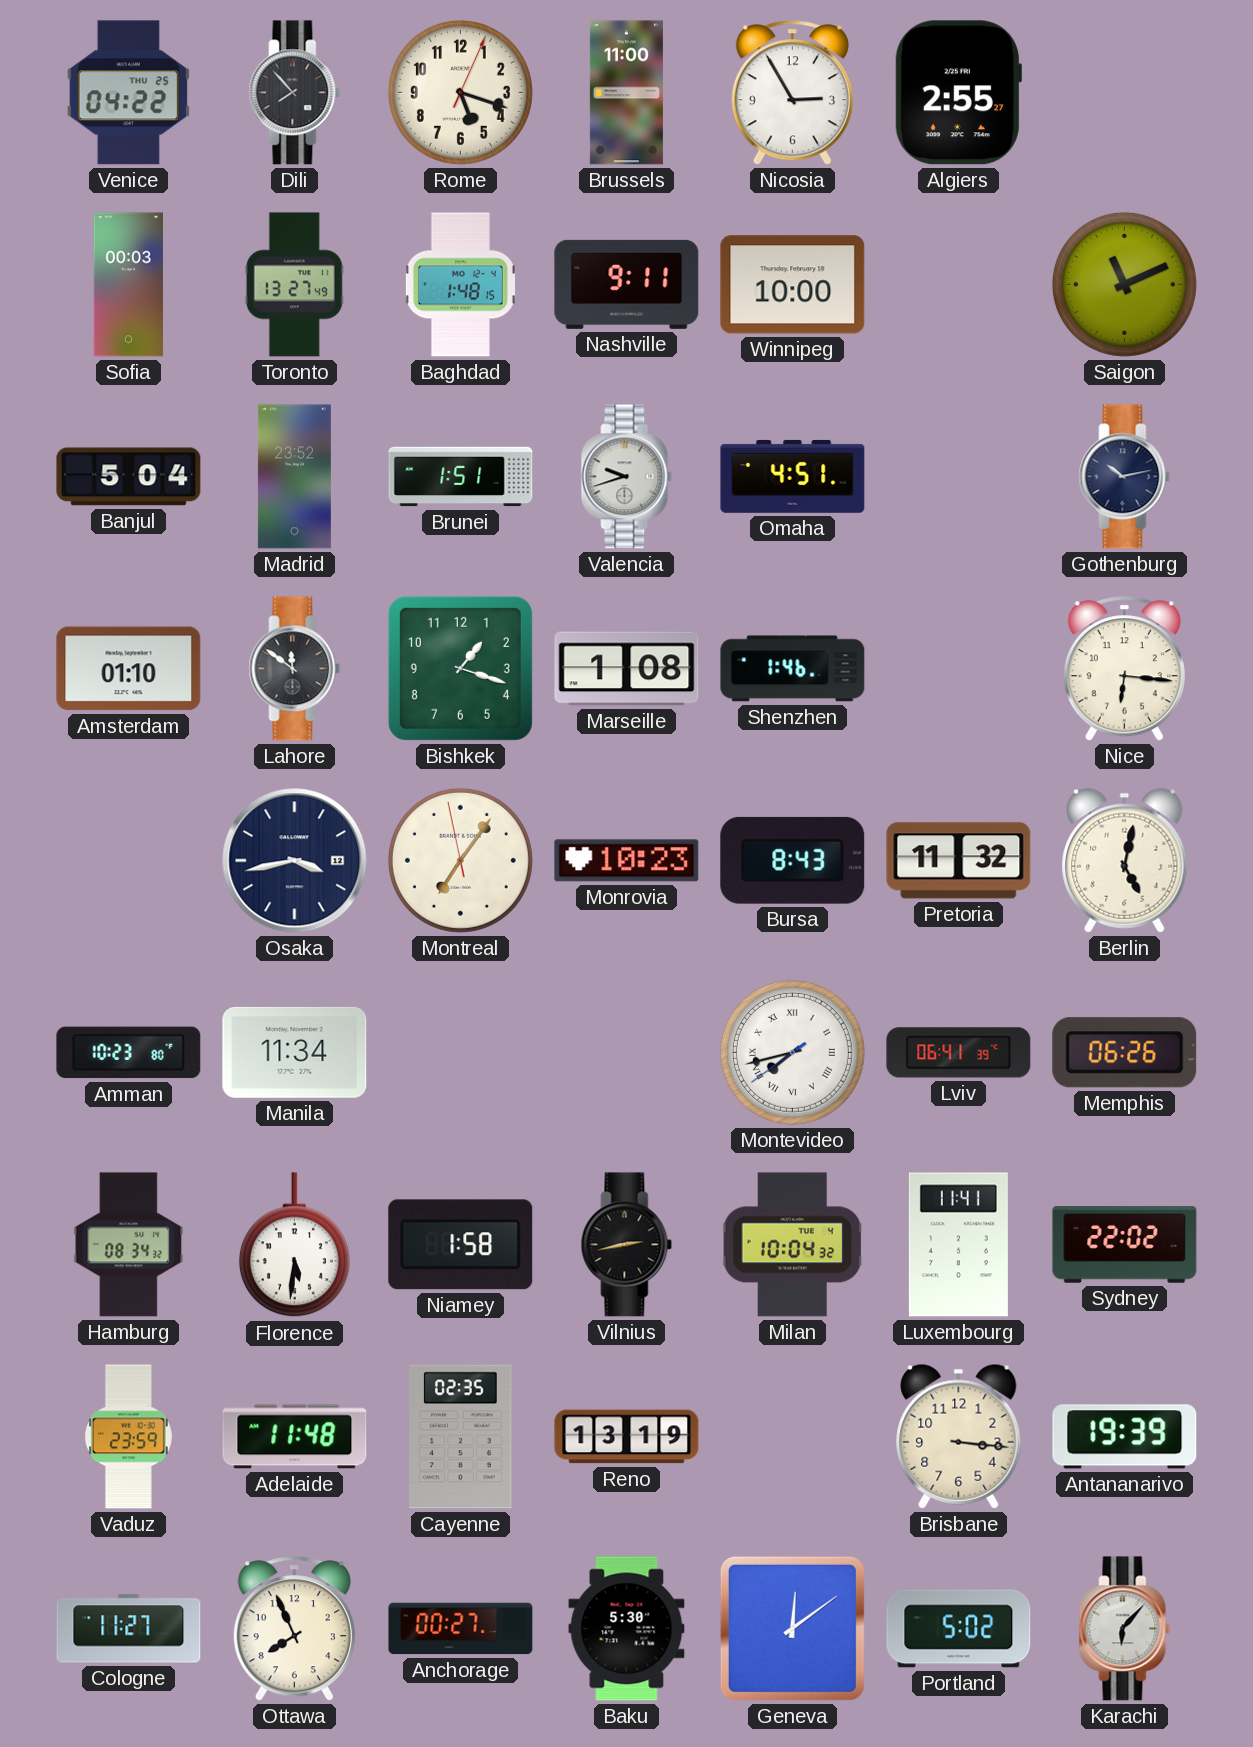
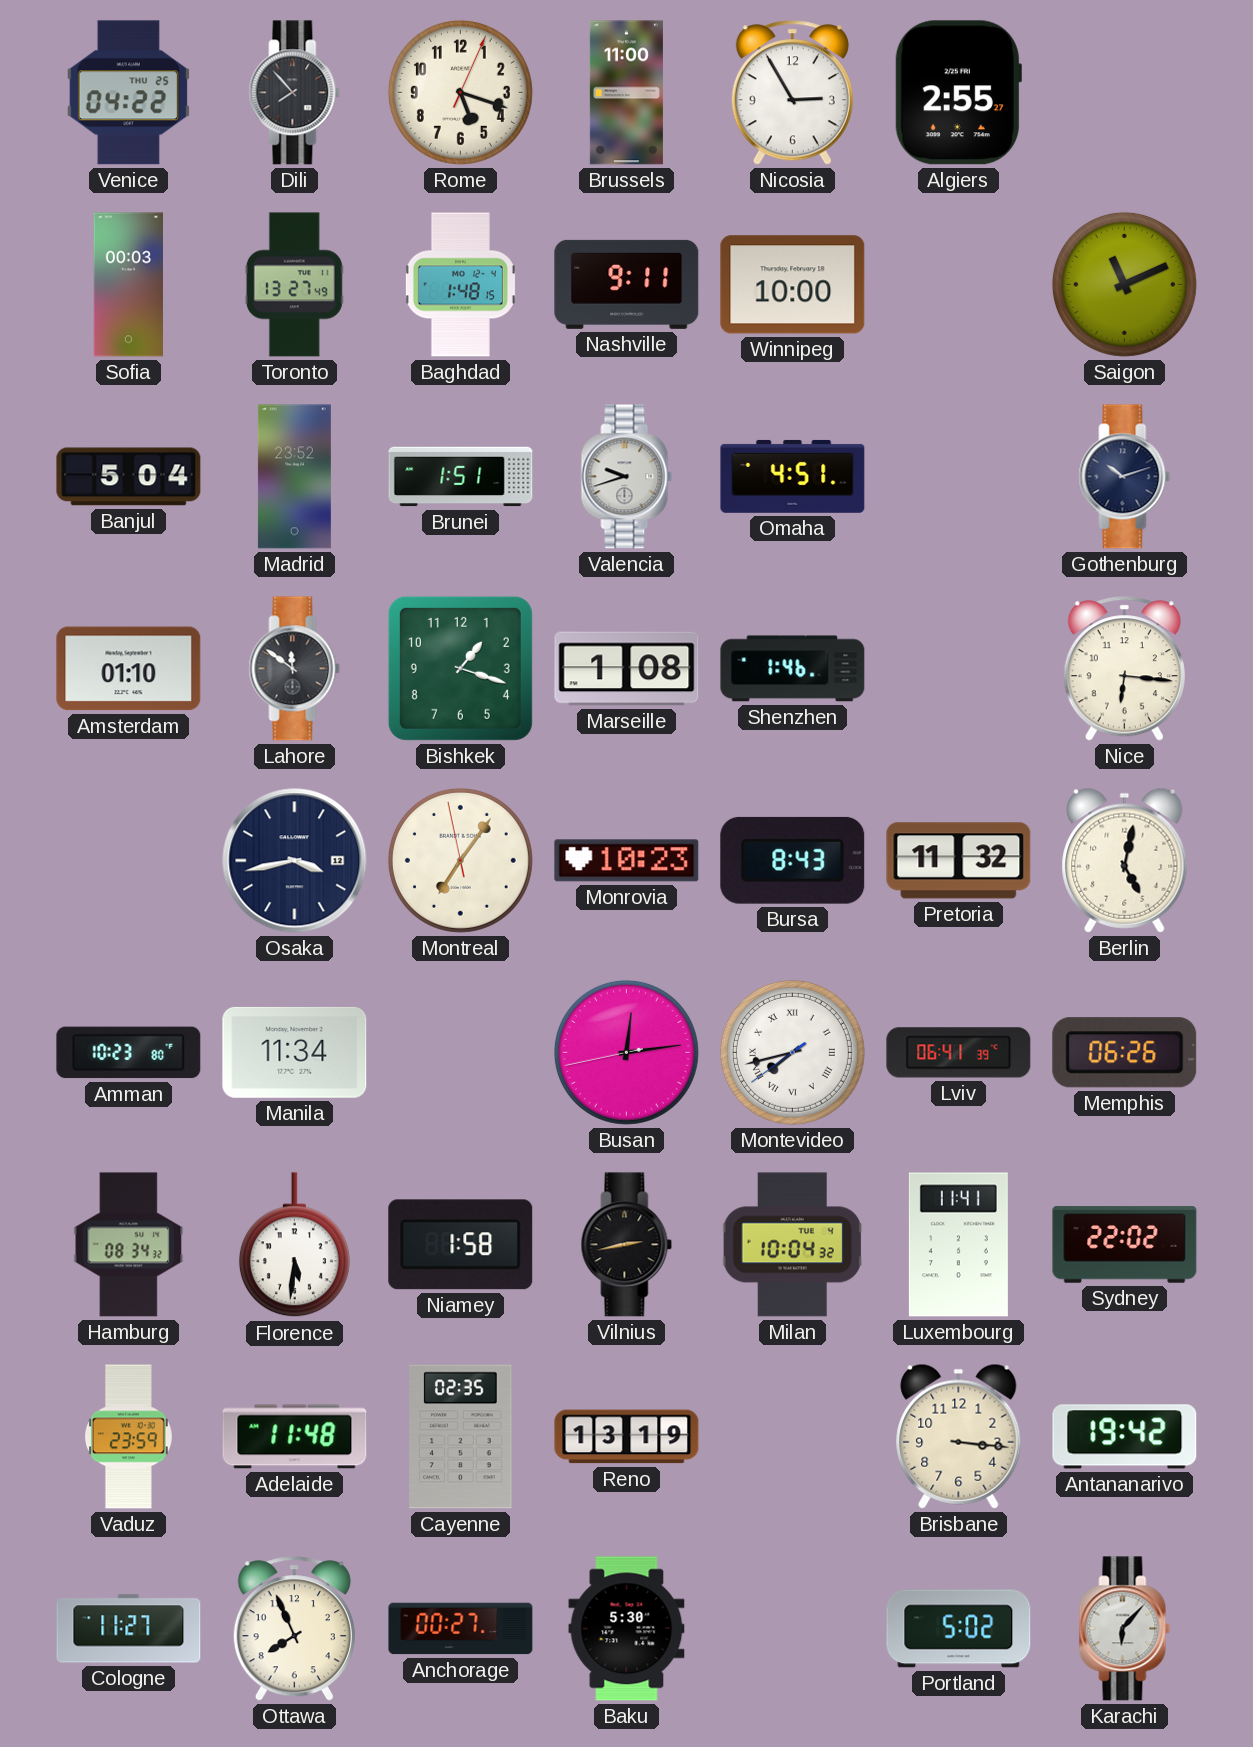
Gothenburg: 10:13 -> 10:12
Busan: none -> 12:13
Antananarivo: 19:39 -> 19:42
Geneva: 12:09 -> none
